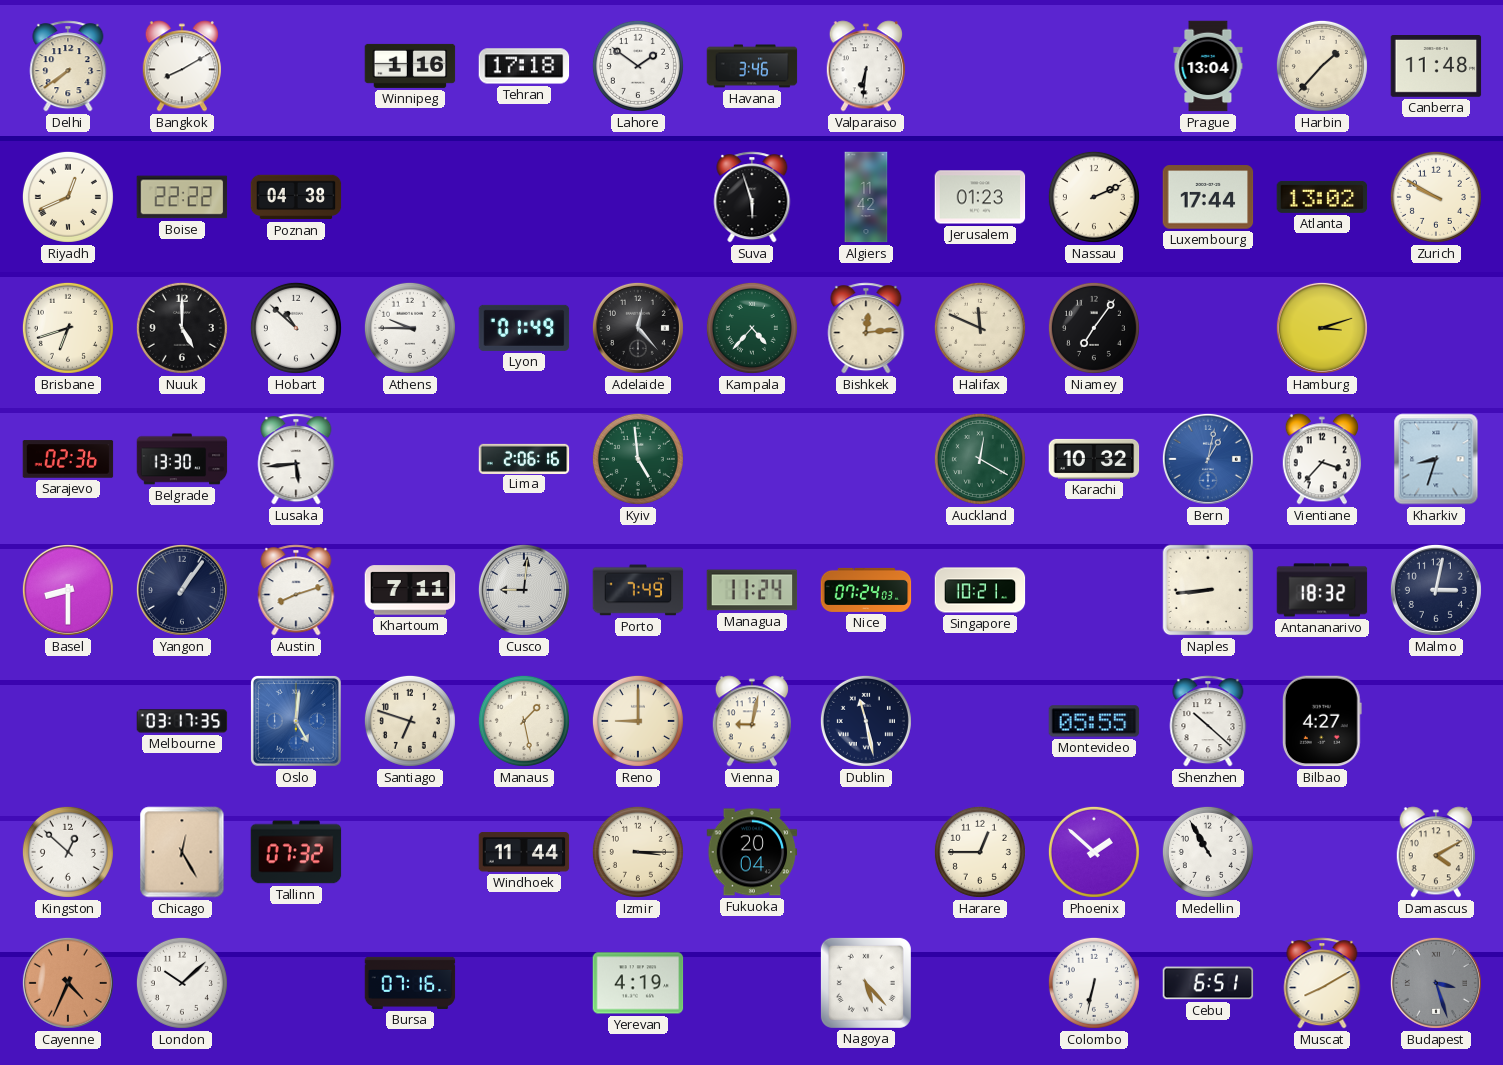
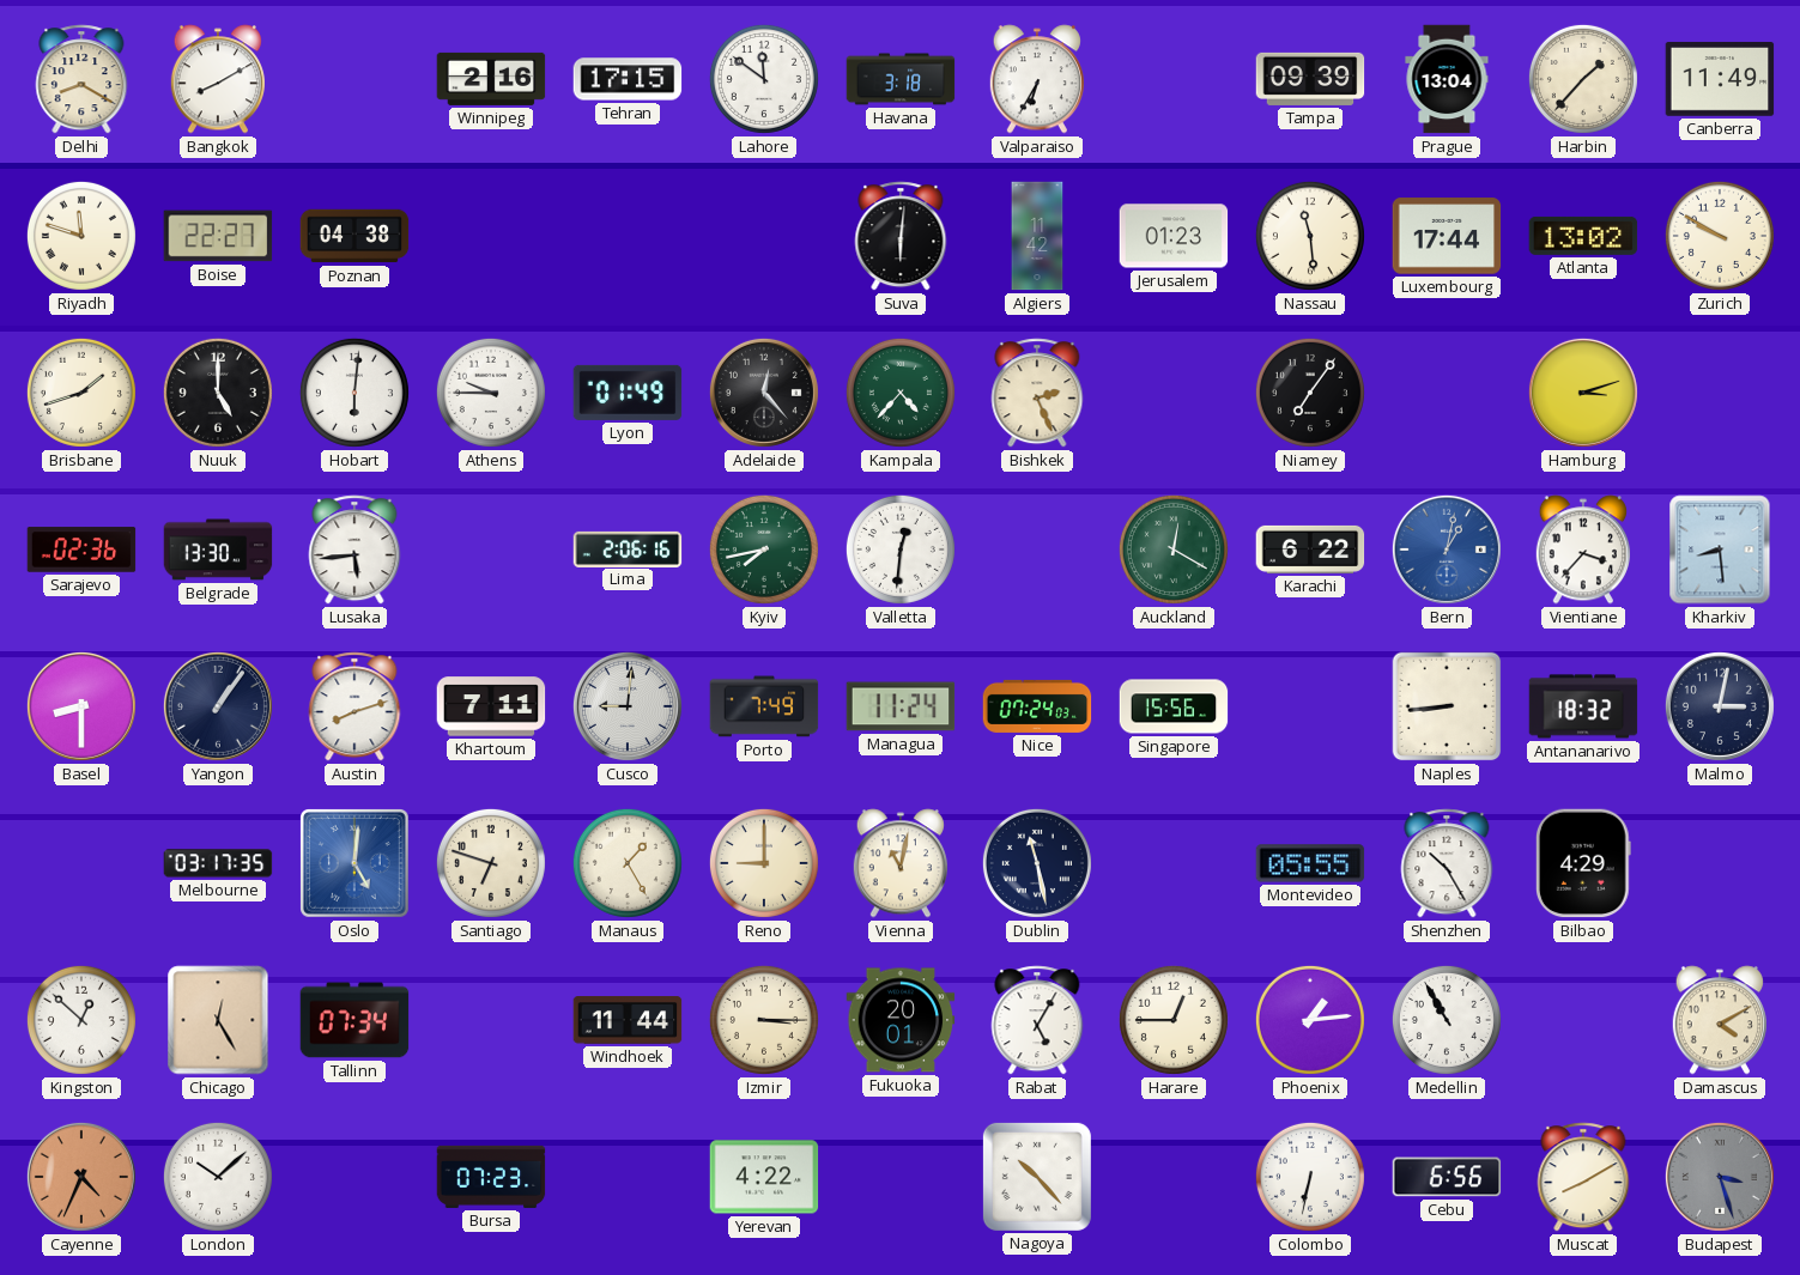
Delhi: 7:39 -> 8:20
Winnipeg: 1:16 -> 2:16
Tehran: 17:18 -> 17:15
Lahore: 1:51 -> 11:51
Havana: 3:46 -> 3:18
Valparaiso: 6:31 -> 6:35
Tampa: none -> 09:39
Canberra: 11:48 -> 11:49
Riyadh: 12:41 -> 11:48
Boise: 22:22 -> 22:27
Suva: 5:57 -> 6:01
Nassau: 2:11 -> 11:29
Brisbane: 6:42 -> 1:42
Hobart: 10:52 -> 6:01
Bishkek: 12:14 -> 2:26
Halifax: 11:49 -> none
Kyiv: 4:59 -> 7:43
Valletta: none -> 12:31
Karachi: 10:32 -> 6:22
Kharkiv: 8:33 -> 8:29
Singapore: 10:21 -> 15:56
Manaus: 1:28 -> 1:25
Vienna: 9:02 -> 11:02
Shenzhen: 10:22 -> 10:25
Bilbao: 4:27 -> 4:29
Tallinn: 07:32 -> 07:34
Fukuoka: 20:04 -> 20:01
Rabat: none -> 5:05
Phoenix: 1:52 -> 1:14
Bursa: 07:16 -> 07:23
Yerevan: 4:19 -> 4:22
Nagoya: 5:23 -> 10:23
Cebu: 6:51 -> 6:56
